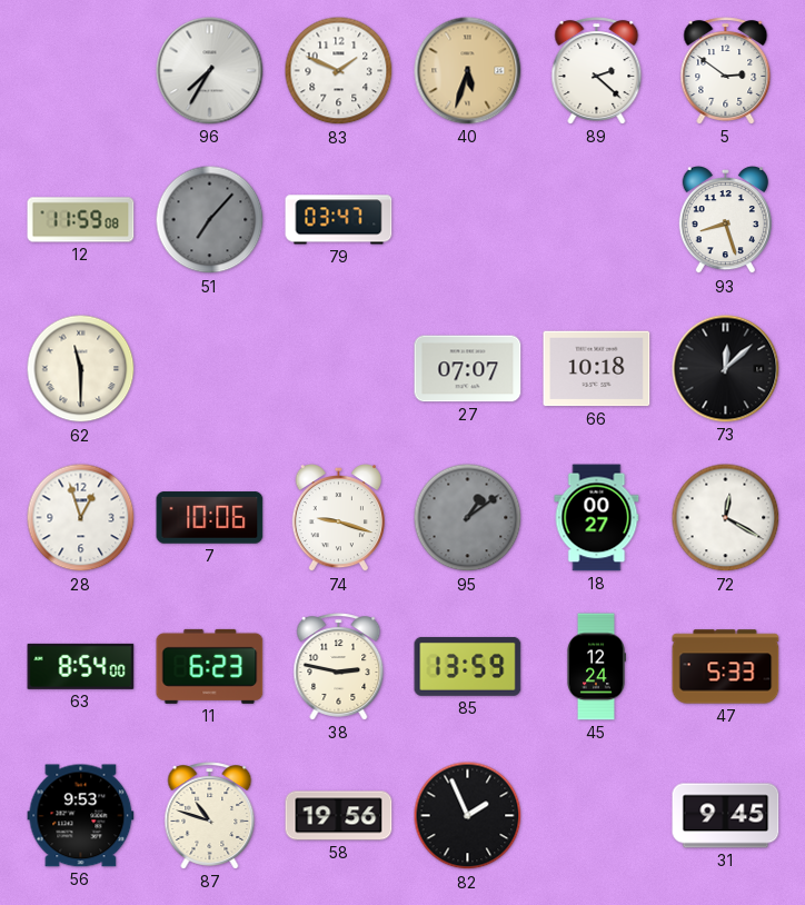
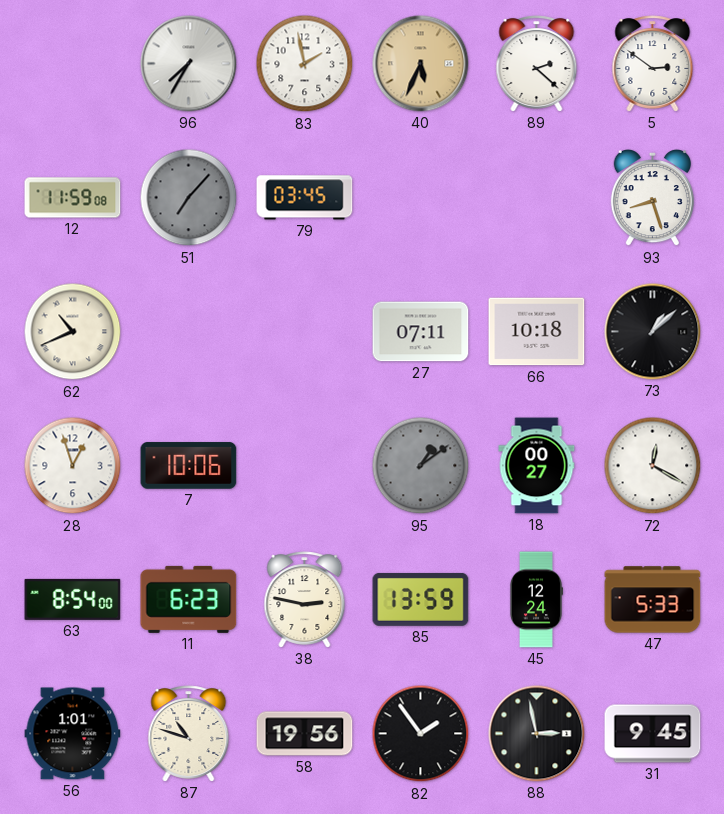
83: 1:49 -> 1:58
40: 5:33 -> 5:34
79: 03:47 -> 03:45
62: 11:30 -> 10:41
27: 07:07 -> 07:11
73: 12:08 -> 1:08
74: 9:18 -> none
56: 9:53 -> 1:01
82: 1:56 -> 1:54
88: none -> 2:58
